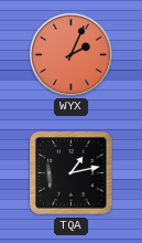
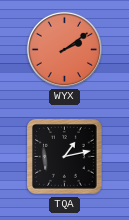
WYX: 2:04 -> 2:09
